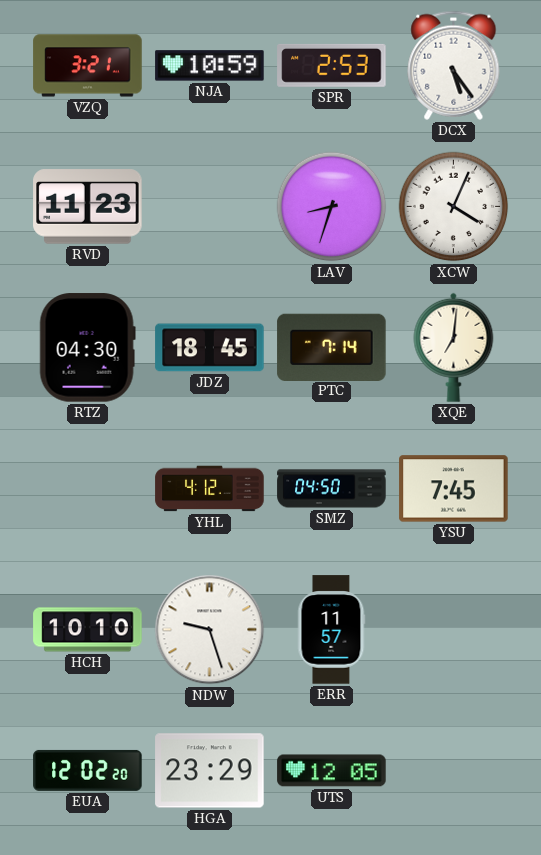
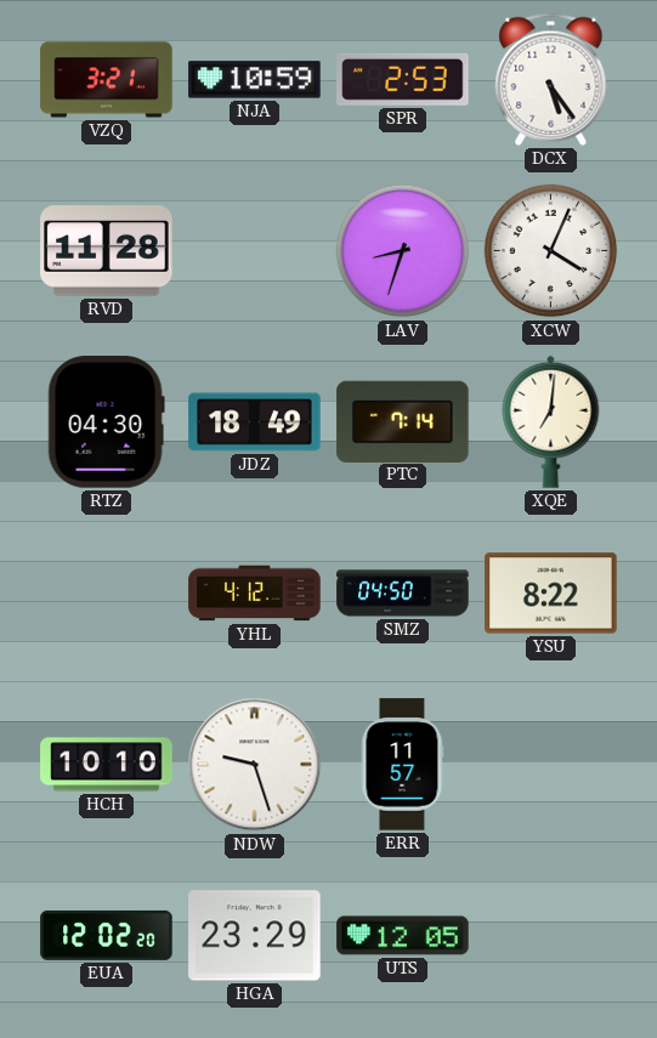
RVD: 11:23 -> 11:28
JDZ: 18:45 -> 18:49
YSU: 7:45 -> 8:22
